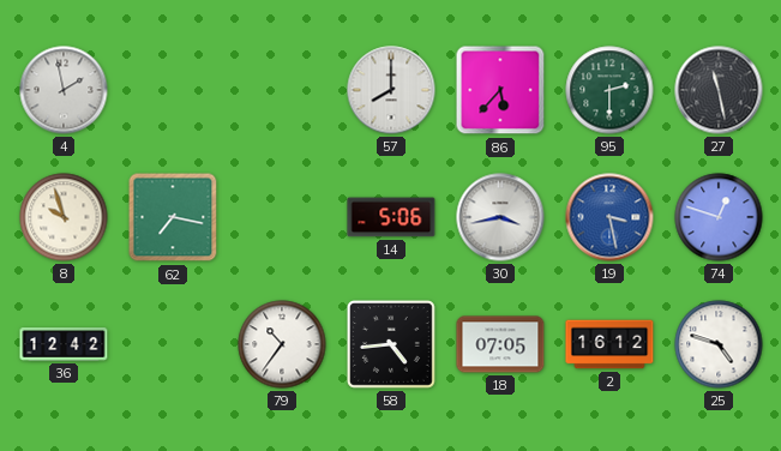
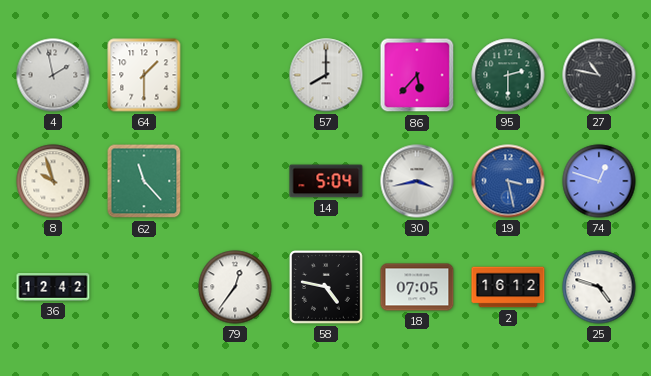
64: none -> 1:30
27: 11:28 -> 10:47
62: 7:17 -> 11:23
14: 5:06 -> 5:04
79: 10:36 -> 12:36
58: 4:44 -> 4:47
